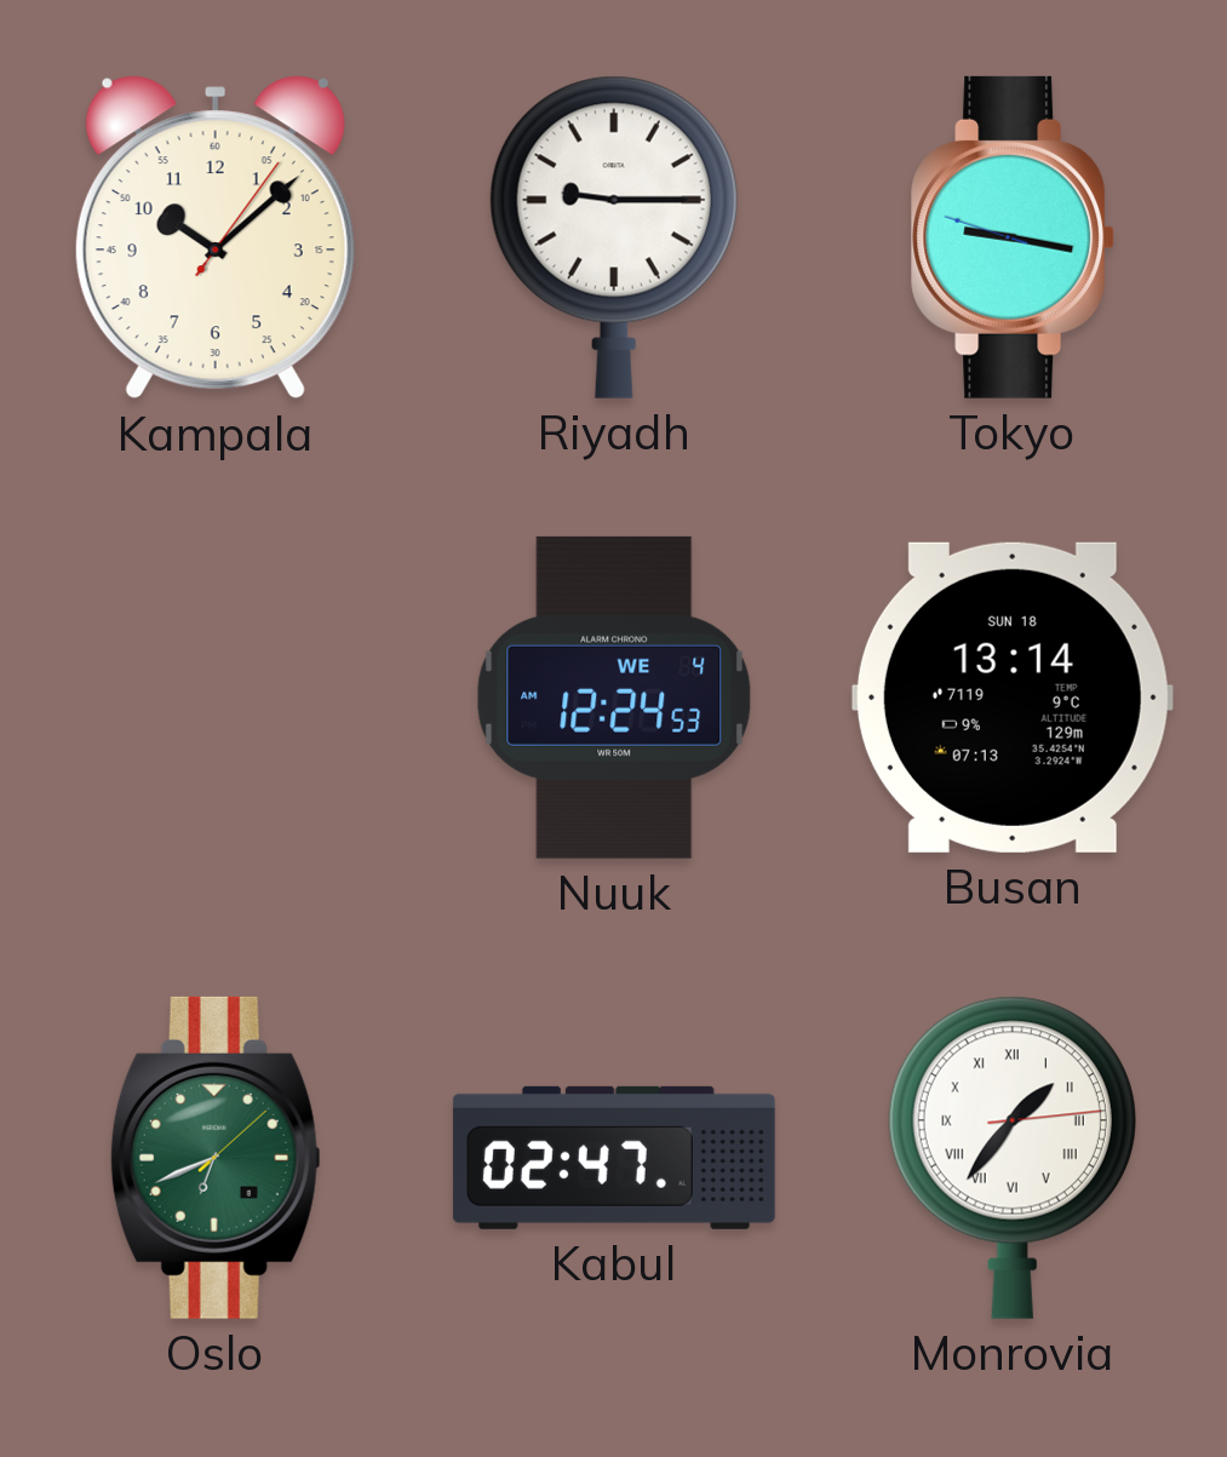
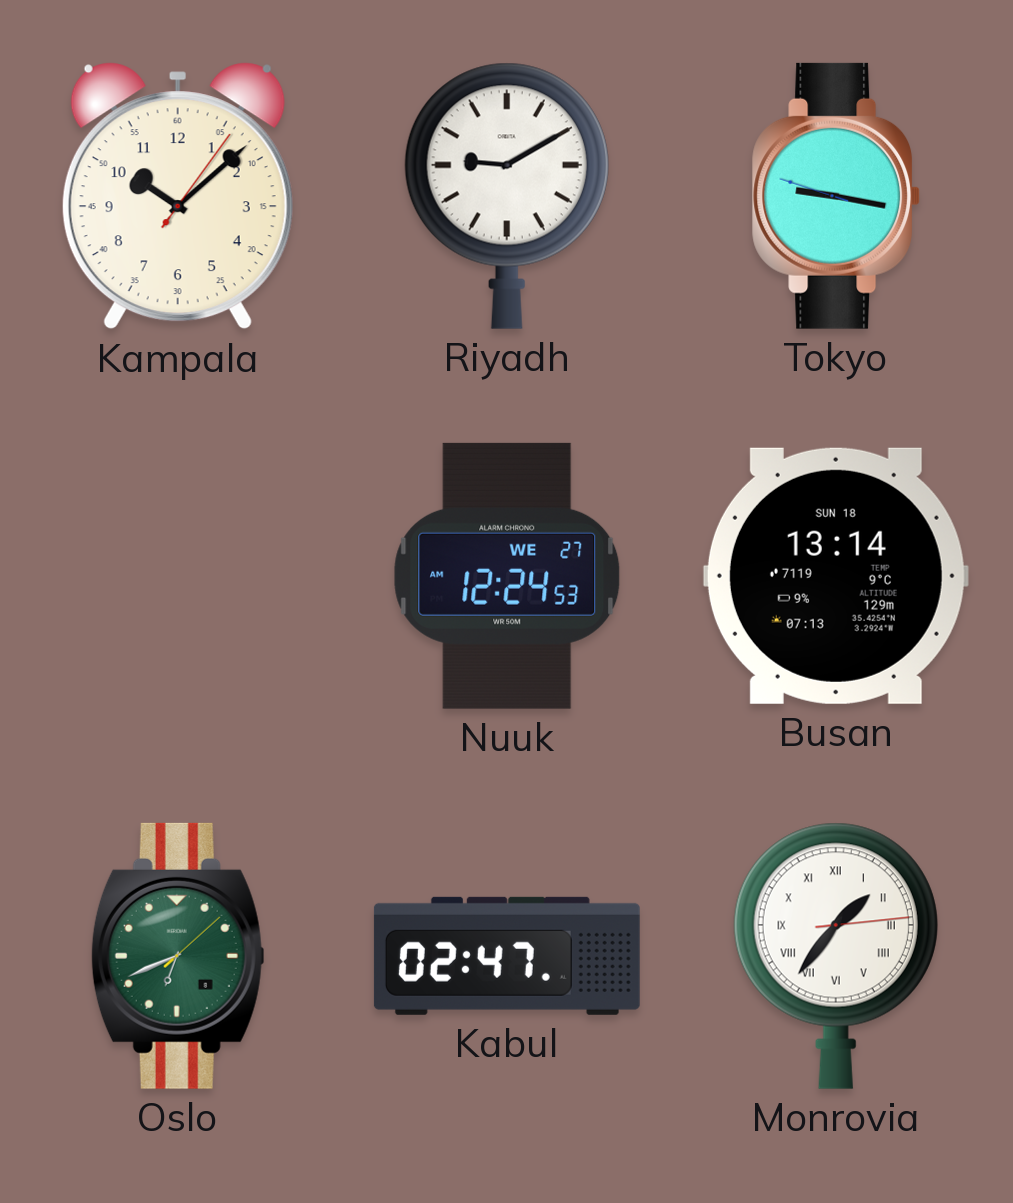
Riyadh: 9:15 -> 9:10
Nuuk date: WE 4 -> WE 27
